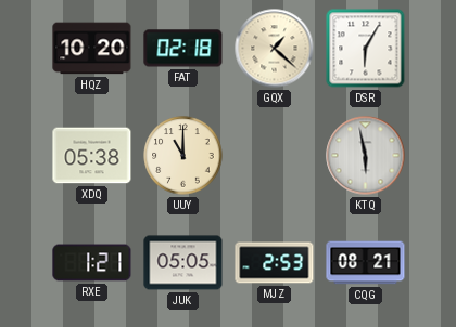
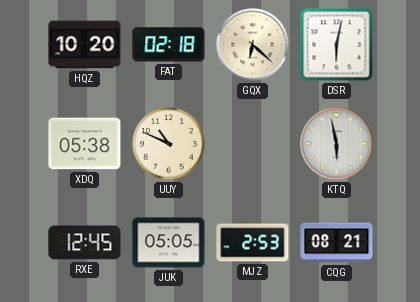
GQX: 1:22 -> 6:22
DSR: 6:05 -> 6:02
UUY: 11:00 -> 10:49
RXE: 1:21 -> 12:45
